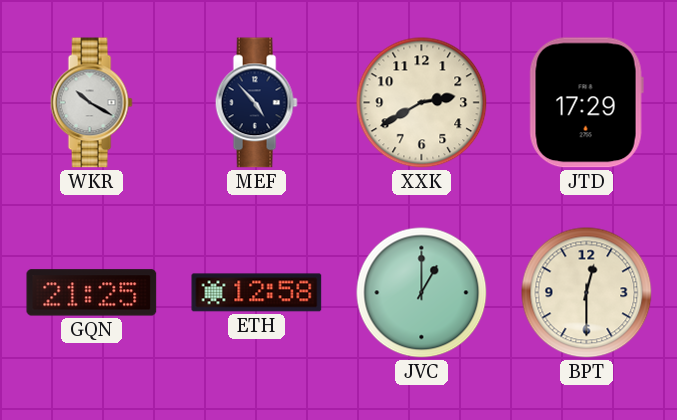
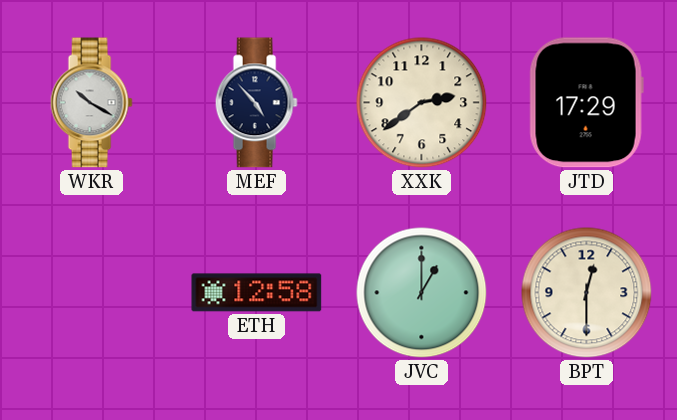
XXK: 2:40 -> 2:39
GQN: 21:25 -> none
